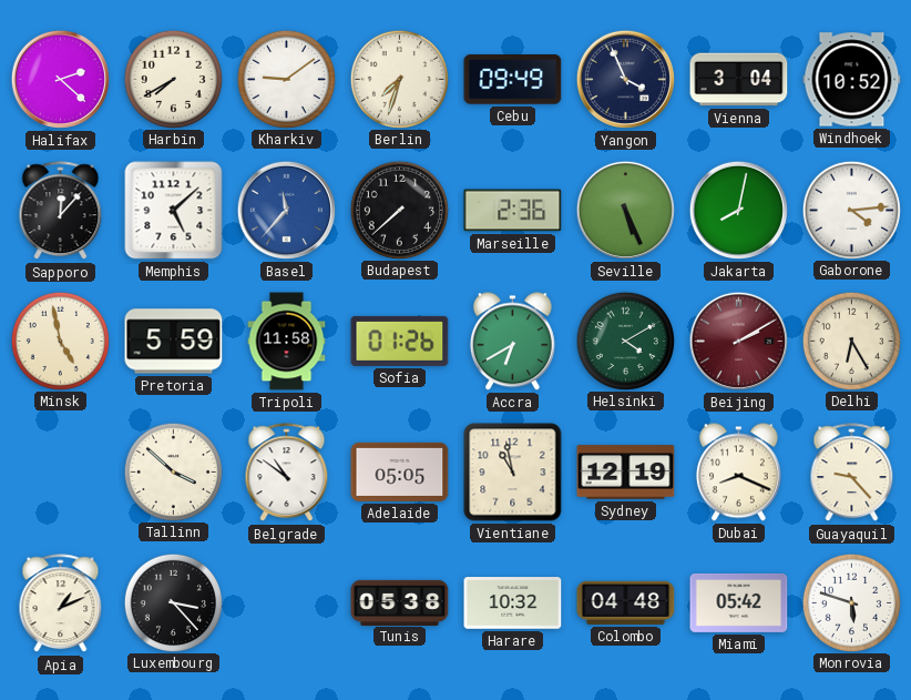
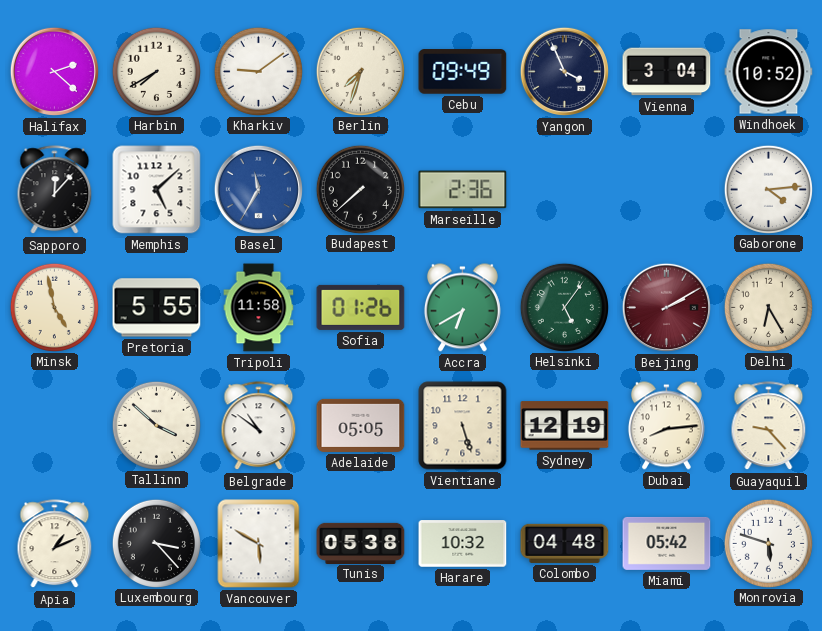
Basel: 11:37 -> 11:35
Seville: 5:26 -> none
Jakarta: 8:02 -> none
Pretoria: 5:59 -> 5:55
Helsinki: 4:10 -> 5:06
Vientiane: 10:58 -> 5:27
Dubai: 8:19 -> 8:14
Vancouver: none -> 5:50
